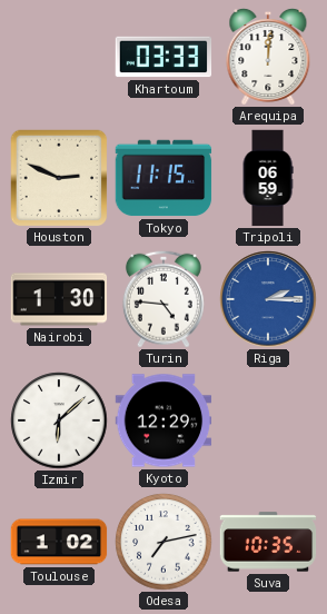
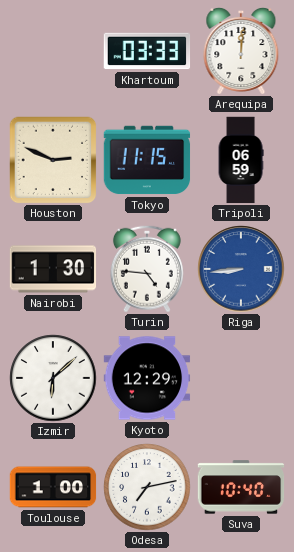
Riga: 2:15 -> 8:44
Toulouse: 1:02 -> 1:00
Suva: 10:35 -> 10:40
